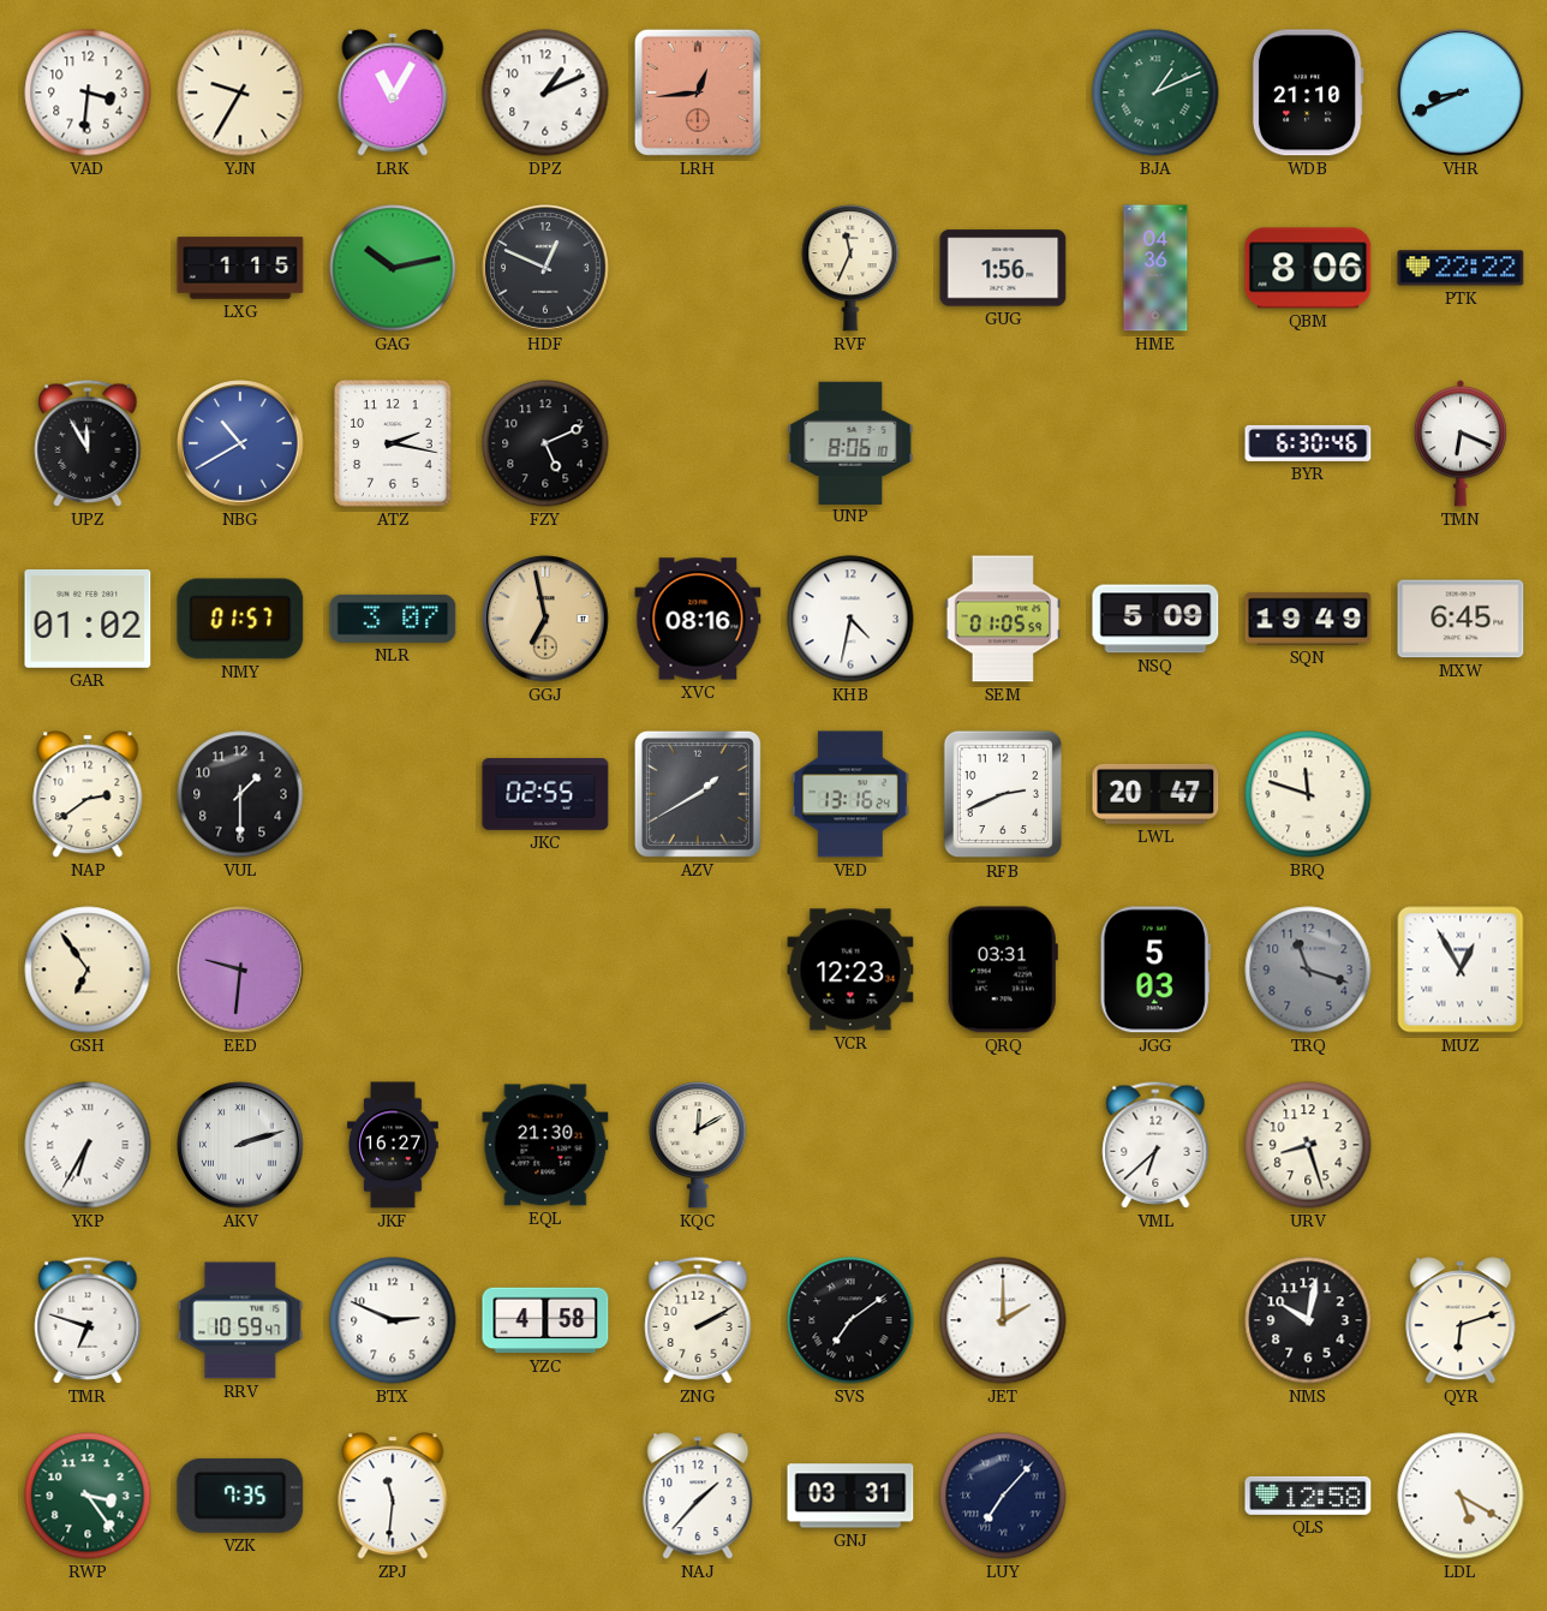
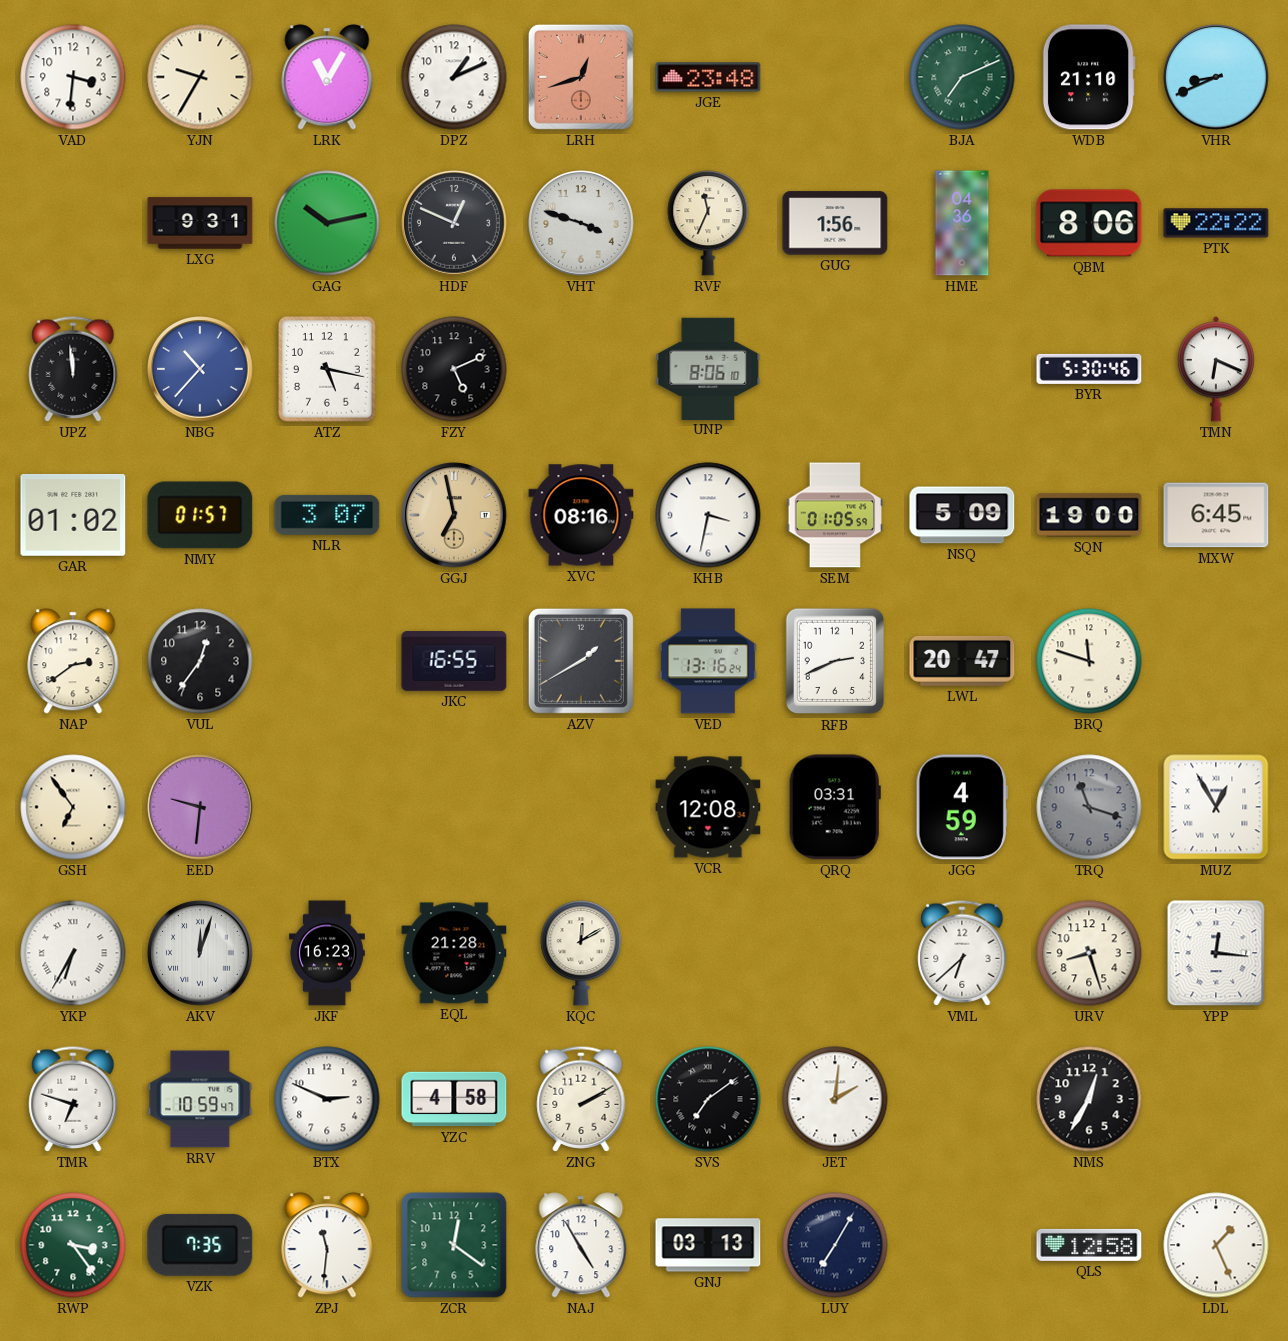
LRH: 12:44 -> 12:42
JGE: none -> 23:48
BJA: 1:11 -> 7:11
LXG: 1:15 -> 9:31
VHT: none -> 3:48
UPZ: 11:55 -> 11:59
NBG: 10:40 -> 10:37
ATZ: 2:17 -> 5:17
BYR: 6:30 -> 5:30
KHB: 4:32 -> 3:32
SQN: 19:49 -> 19:00
VUL: 1:30 -> 12:36
JKC: 02:55 -> 16:55
VCR: 12:23 -> 12:08
JGG: 5:03 -> 4:59
AKV: 2:12 -> 12:03
JKF: 16:27 -> 16:23
EQL: 21:30 -> 21:28
YPP: none -> 12:16
JET: 2:00 -> 2:01
NMS: 10:02 -> 12:35
QYR: 6:12 -> none
ZCR: none -> 12:21
NAJ: 1:37 -> 4:55
GNJ: 03:31 -> 03:13
LUY: 7:07 -> 7:05
LDL: 5:20 -> 1:26
